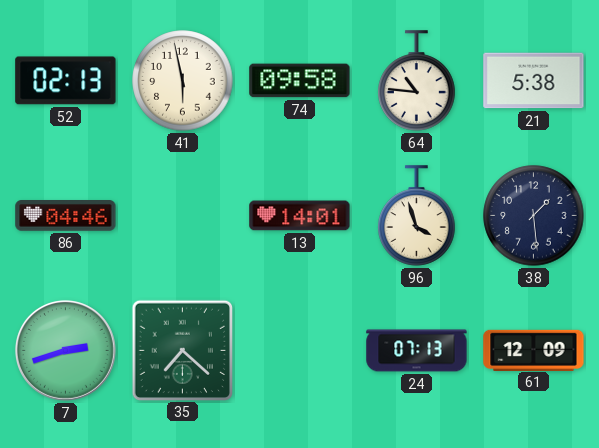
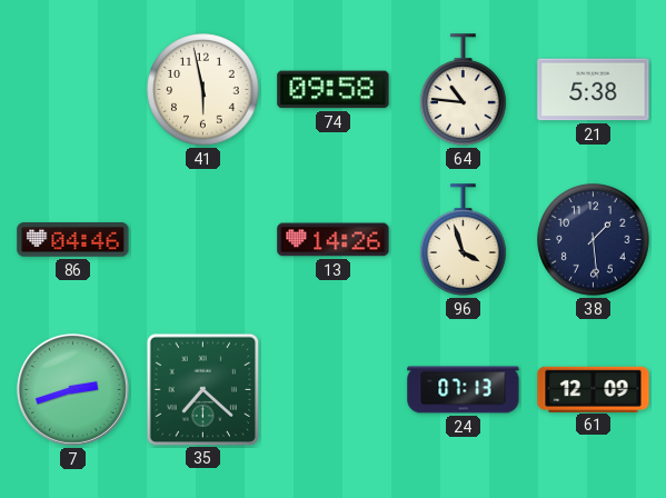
52: 02:13 -> none
13: 14:01 -> 14:26
